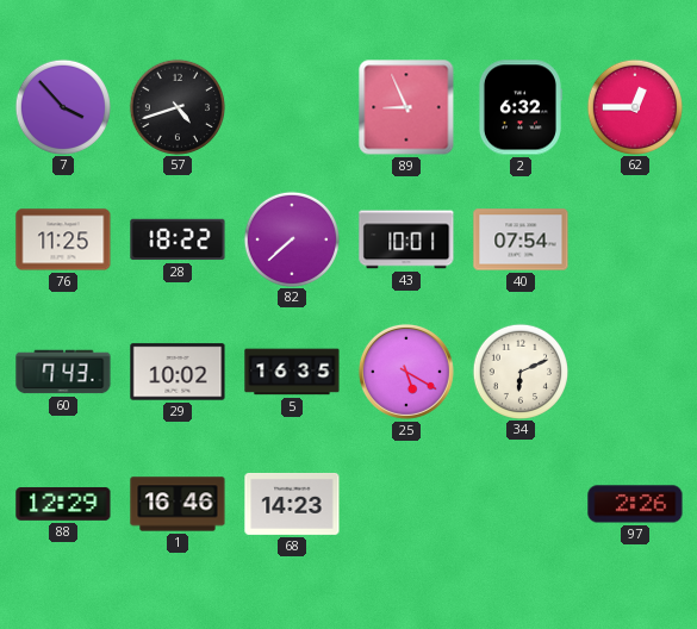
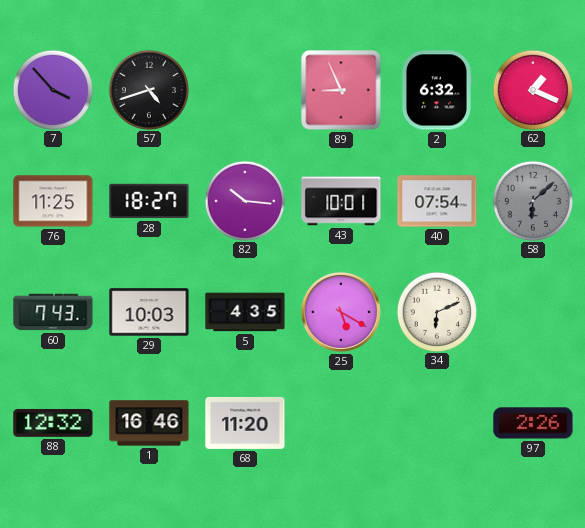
62: 12:45 -> 1:19
28: 18:22 -> 18:27
82: 7:38 -> 10:16
58: none -> 6:08
29: 10:02 -> 10:03
5: 16:35 -> 4:35
88: 12:29 -> 12:32
68: 14:23 -> 11:20
